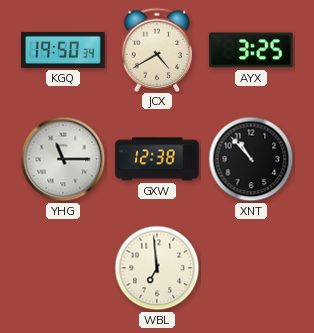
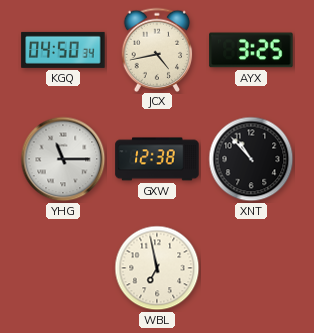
KGQ: 19:50 -> 04:50
JCX: 4:40 -> 4:43
WBL: 6:59 -> 6:58
